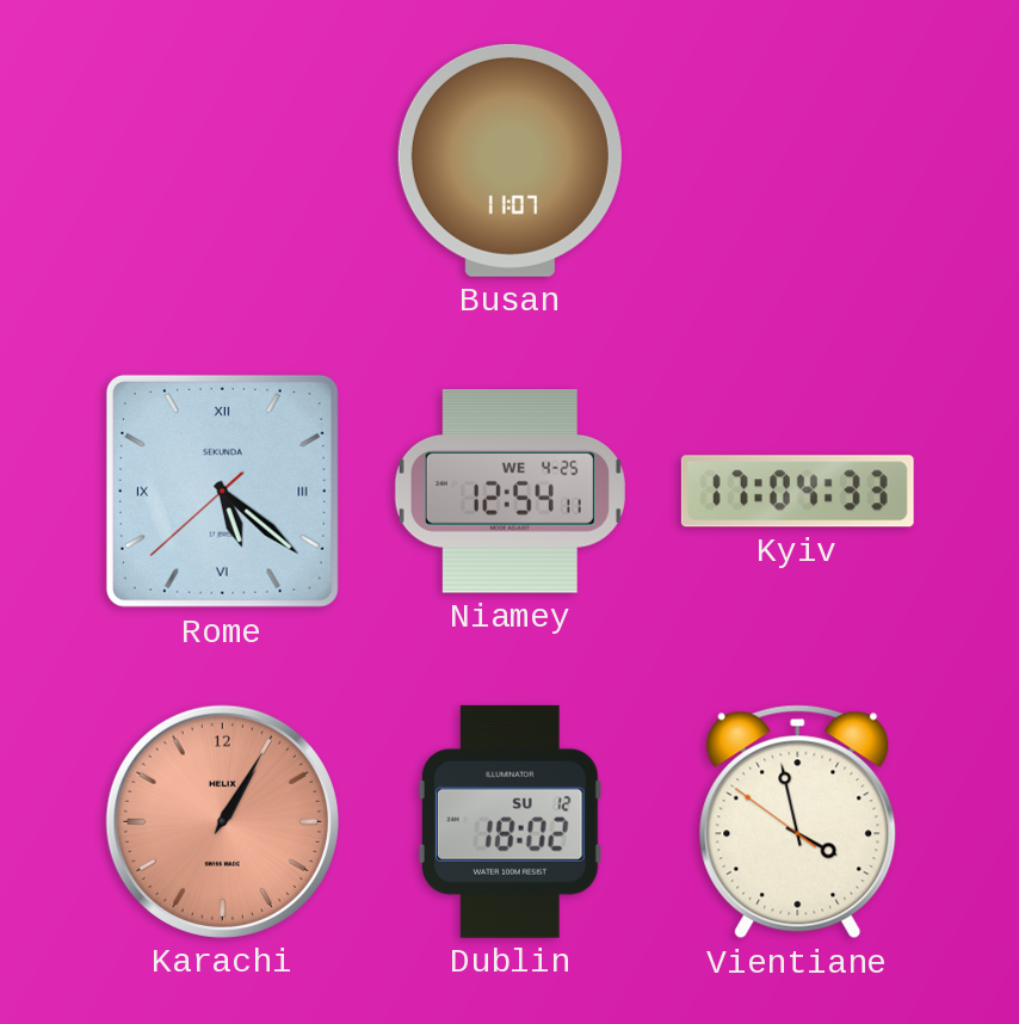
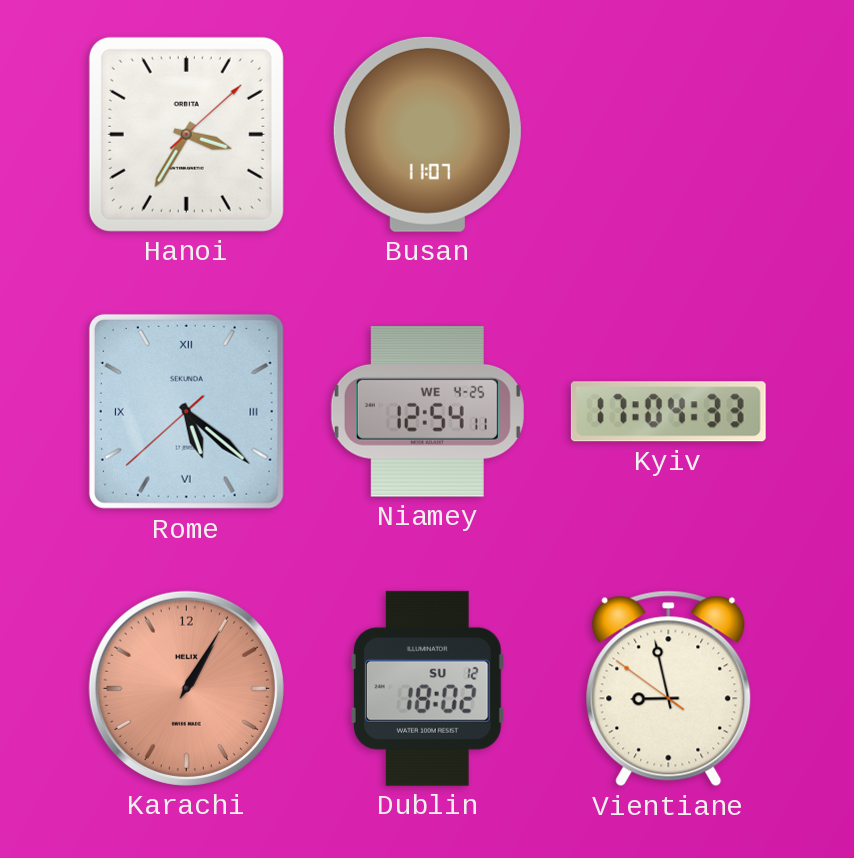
Hanoi: none -> 3:35
Vientiane: 3:57 -> 8:57
